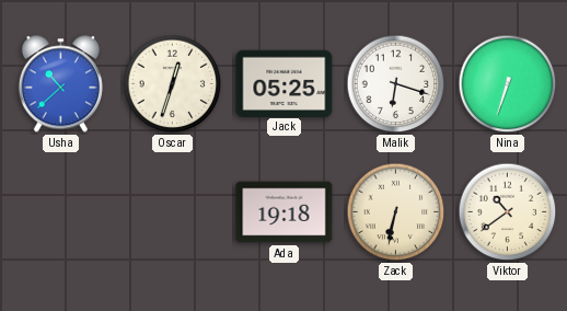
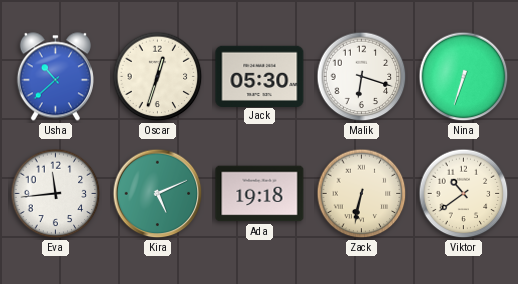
Jack: 05:25 -> 05:30
Eva: none -> 11:44
Kira: none -> 5:11
